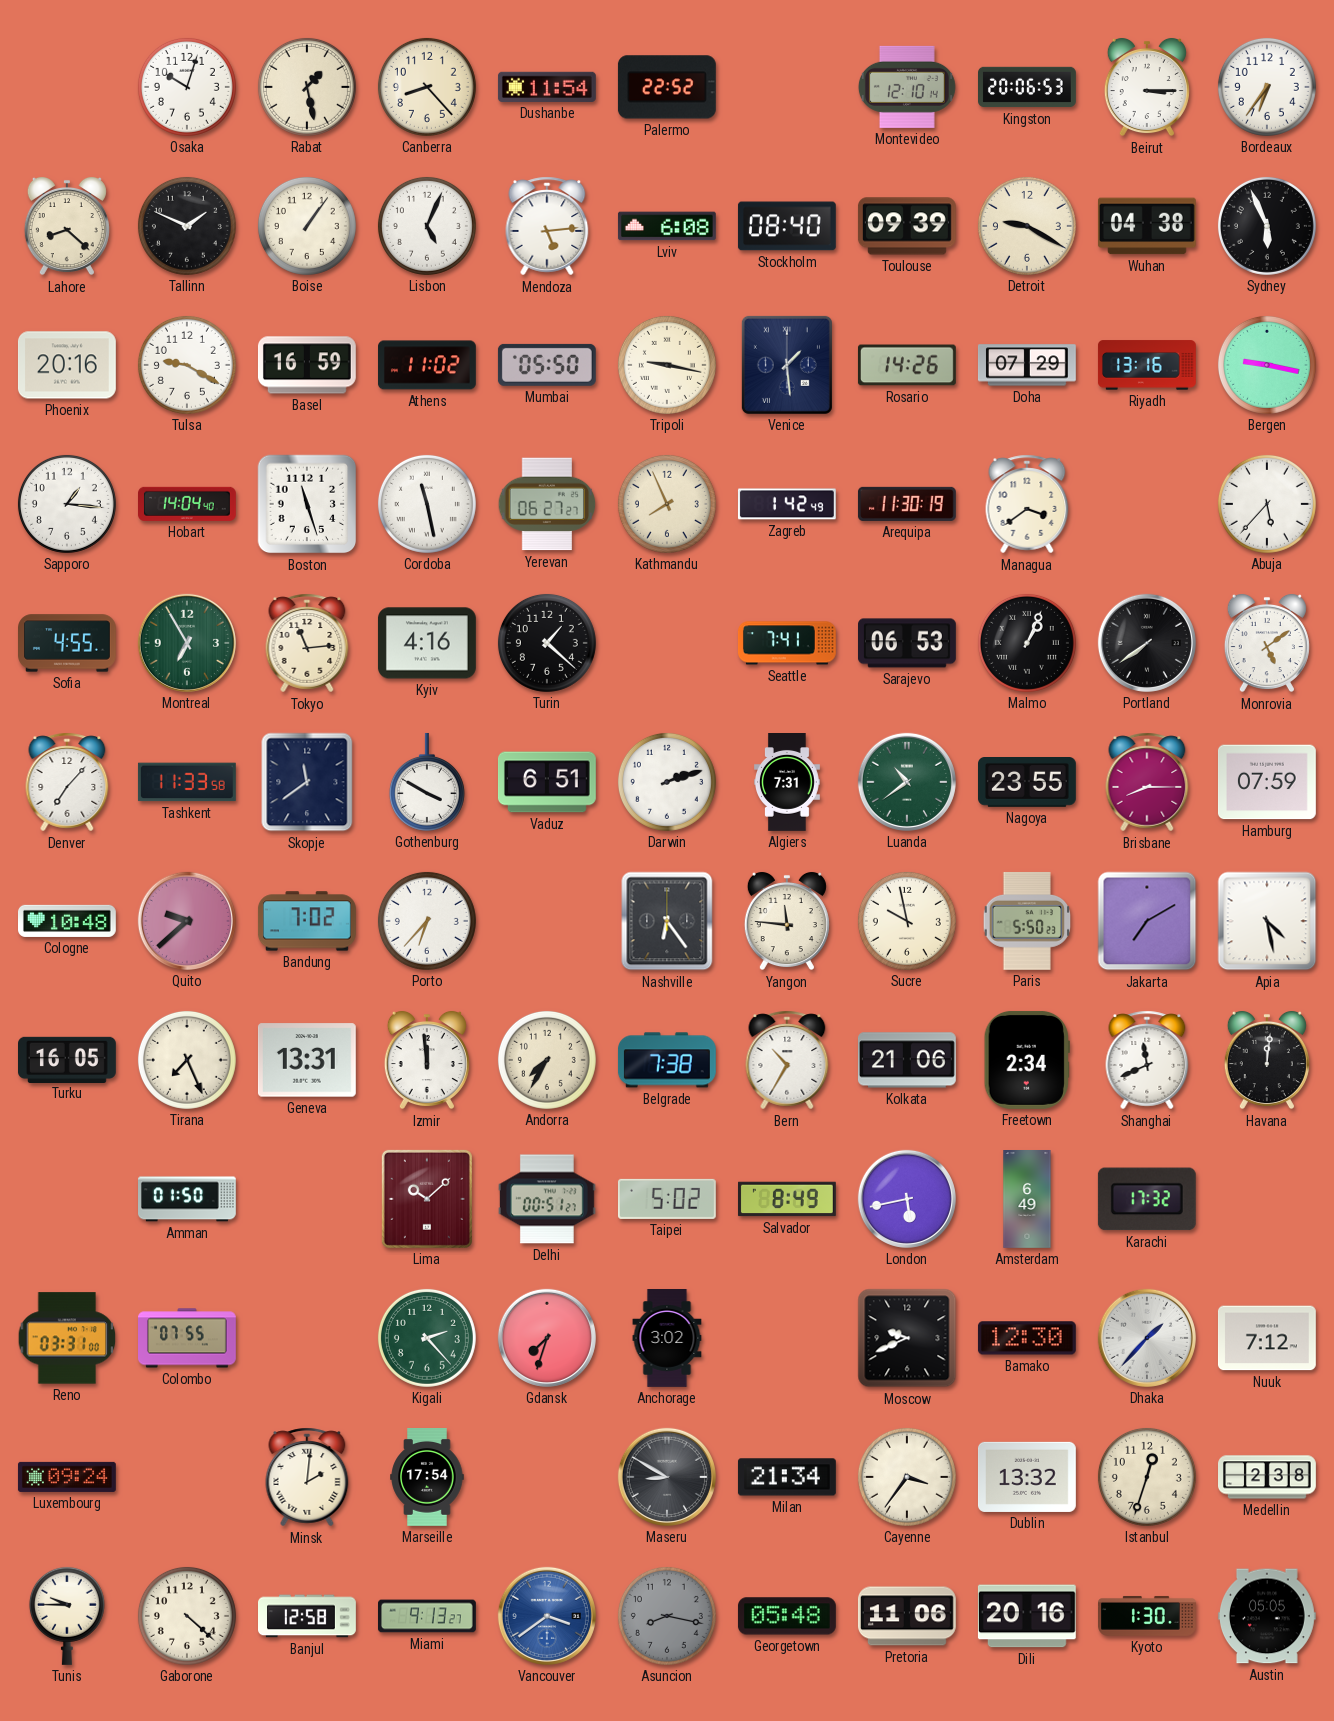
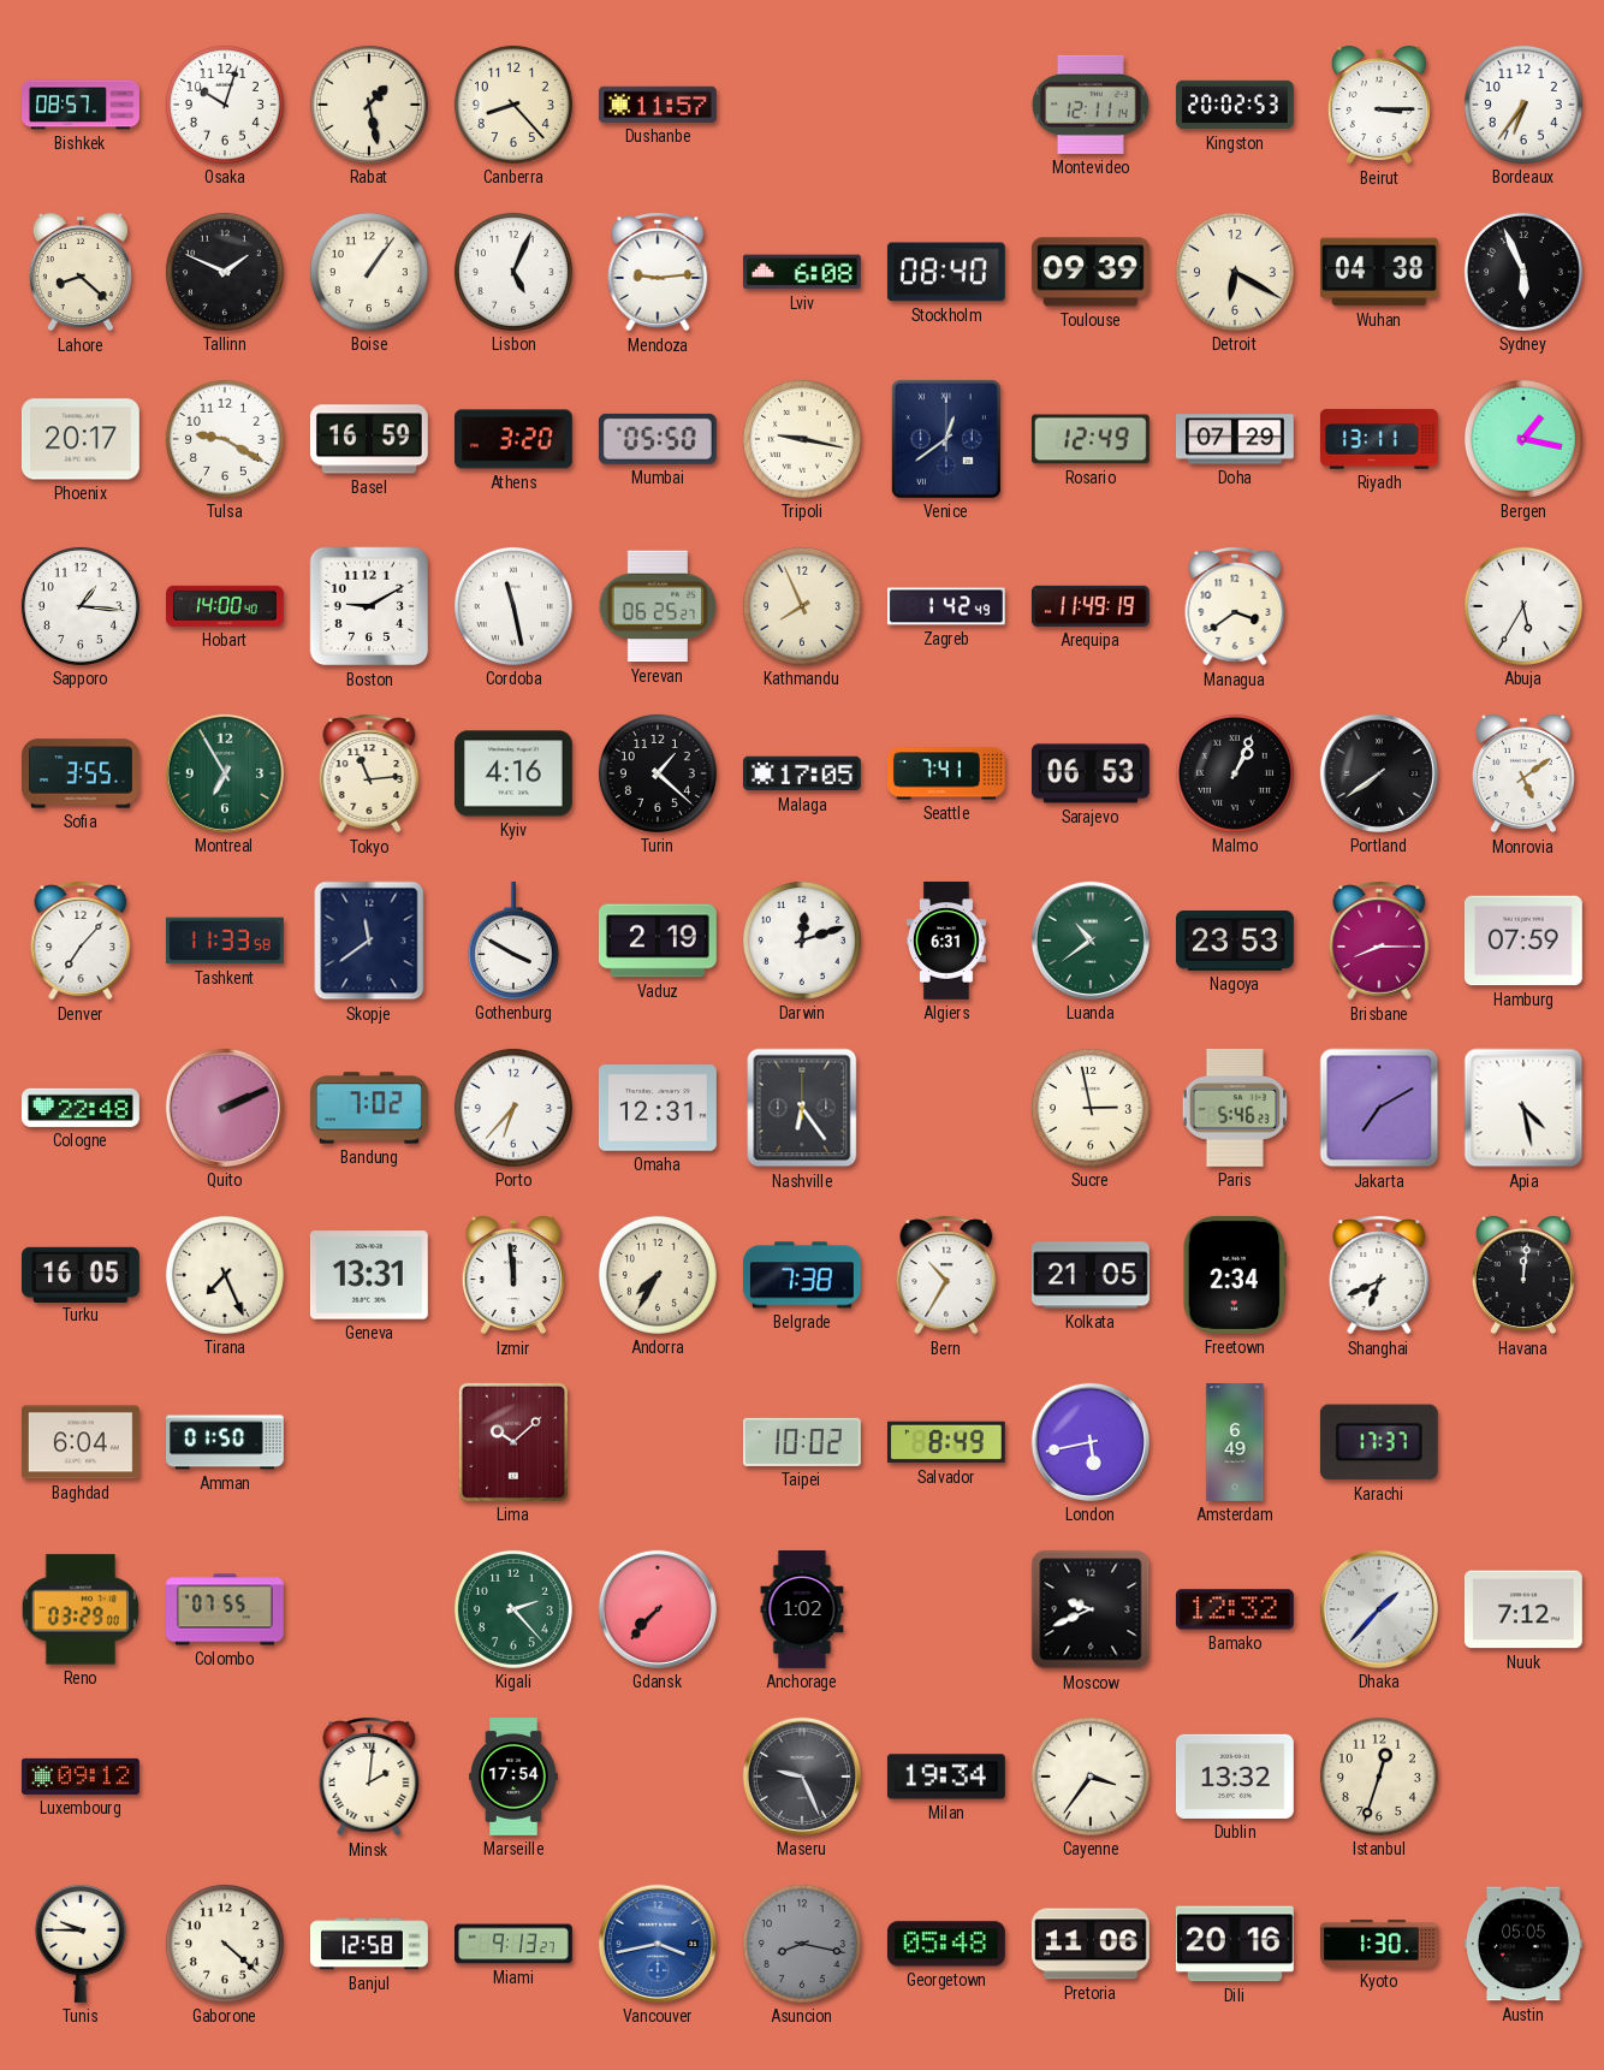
Bishkek: none -> 08:57
Dushanbe: 11:54 -> 11:57
Palermo: 22:52 -> none
Montevideo: 12:10 -> 12:11
Kingston: 20:06 -> 20:02
Mendoza: 5:14 -> 9:14
Detroit: 9:20 -> 6:20
Phoenix: 20:16 -> 20:17
Athens: 11:02 -> 3:20
Venice: 1:29 -> 12:39
Rosario: 14:26 -> 12:49
Riyadh: 13:16 -> 13:11
Bergen: 9:17 -> 1:17
Hobart: 14:04 -> 14:00
Boston: 11:27 -> 9:10
Yerevan: 06:27 -> 06:25
Arequipa: 11:30 -> 11:49
Abuja: 5:37 -> 5:35
Sofia: 4:55 -> 3:55
Malaga: none -> 17:05
Vaduz: 6:51 -> 2:19
Darwin: 2:12 -> 12:12
Algiers: 7:31 -> 6:31
Nagoya: 23:55 -> 23:53
Cologne: 10:48 -> 22:48
Quito: 9:38 -> 2:11
Omaha: none -> 12:31
Yangon: 11:46 -> none
Sucre: 9:58 -> 2:58
Paris: 5:50 -> 5:46
Kolkata: 21:06 -> 21:05
Shanghai: 11:41 -> 6:41
Baghdad: none -> 6:04
Delhi: 00:51 -> none
Taipei: 5:02 -> 10:02
Karachi: 17:32 -> 17:37
Reno: 03:31 -> 03:29
Gdansk: 7:33 -> 7:37
Anchorage: 3:02 -> 1:02
Bamako: 12:30 -> 12:32
Luxembourg: 09:24 -> 09:12
Maseru: 8:50 -> 9:26
Milan: 21:34 -> 19:34
Medellin: 2:38 -> none
Vancouver: 3:39 -> 3:43
